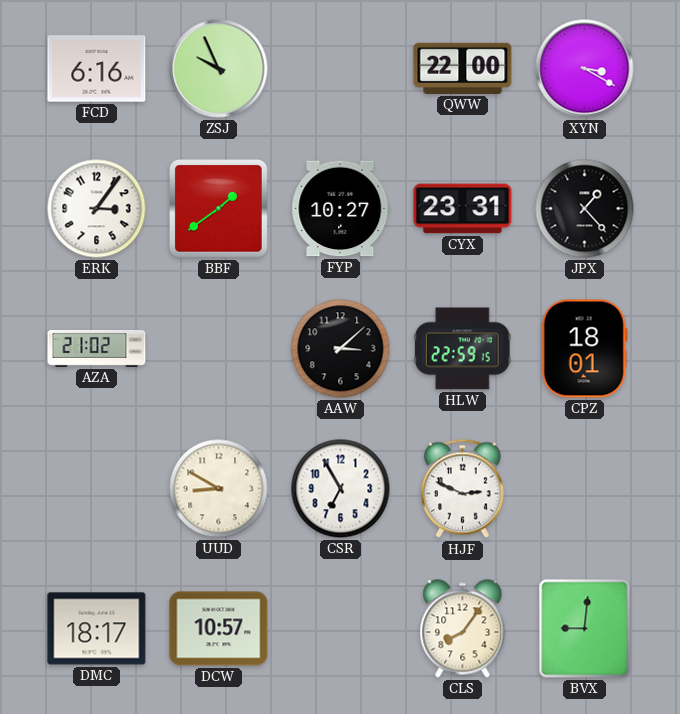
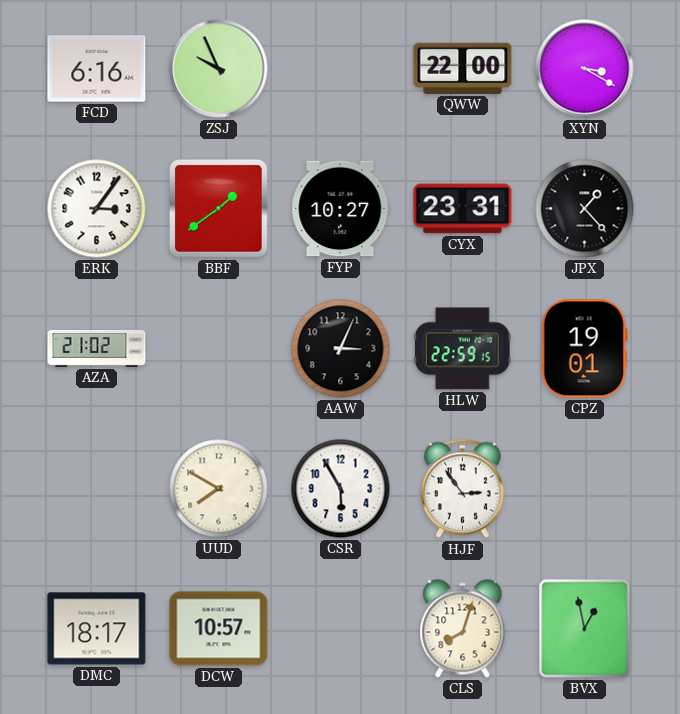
AAW: 3:08 -> 3:04
CPZ: 18:01 -> 19:01
UUD: 8:50 -> 7:50
CSR: 6:55 -> 5:55
HJF: 2:49 -> 2:54
CLS: 8:06 -> 8:03
BVX: 9:01 -> 12:58
